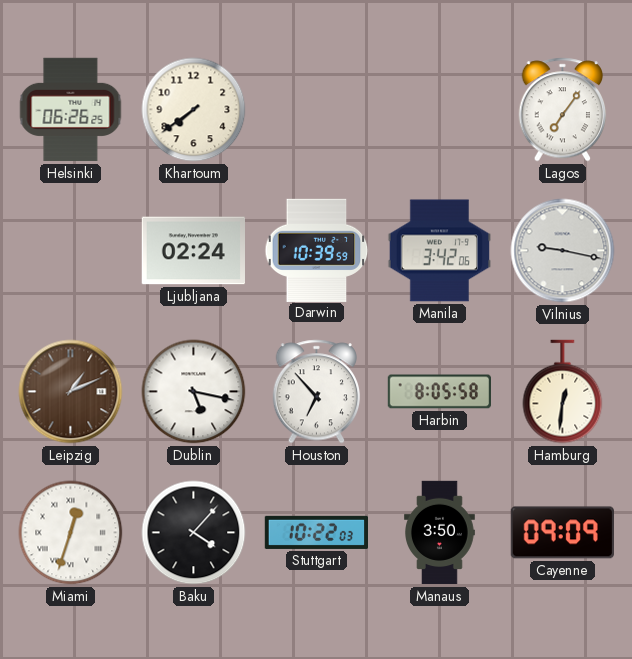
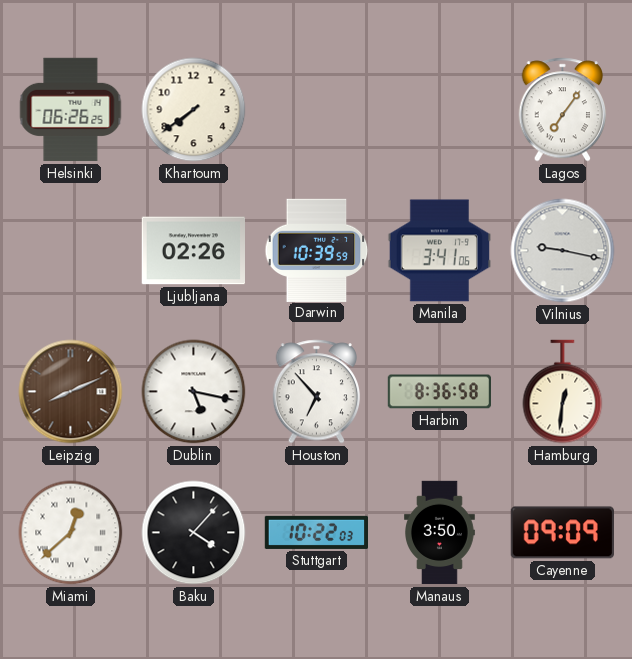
Ljubljana: 02:24 -> 02:26
Manila: 3:42 -> 3:41
Leipzig: 1:11 -> 8:11
Harbin: 8:05 -> 8:36
Miami: 12:33 -> 12:38
